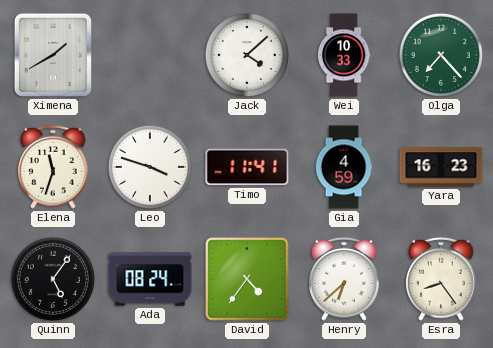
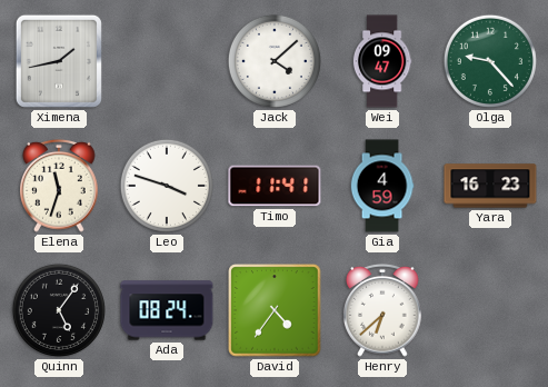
Ximena: 1:40 -> 1:43
Wei: 10:33 -> 09:47
Olga: 7:23 -> 9:23
Esra: 8:24 -> none
